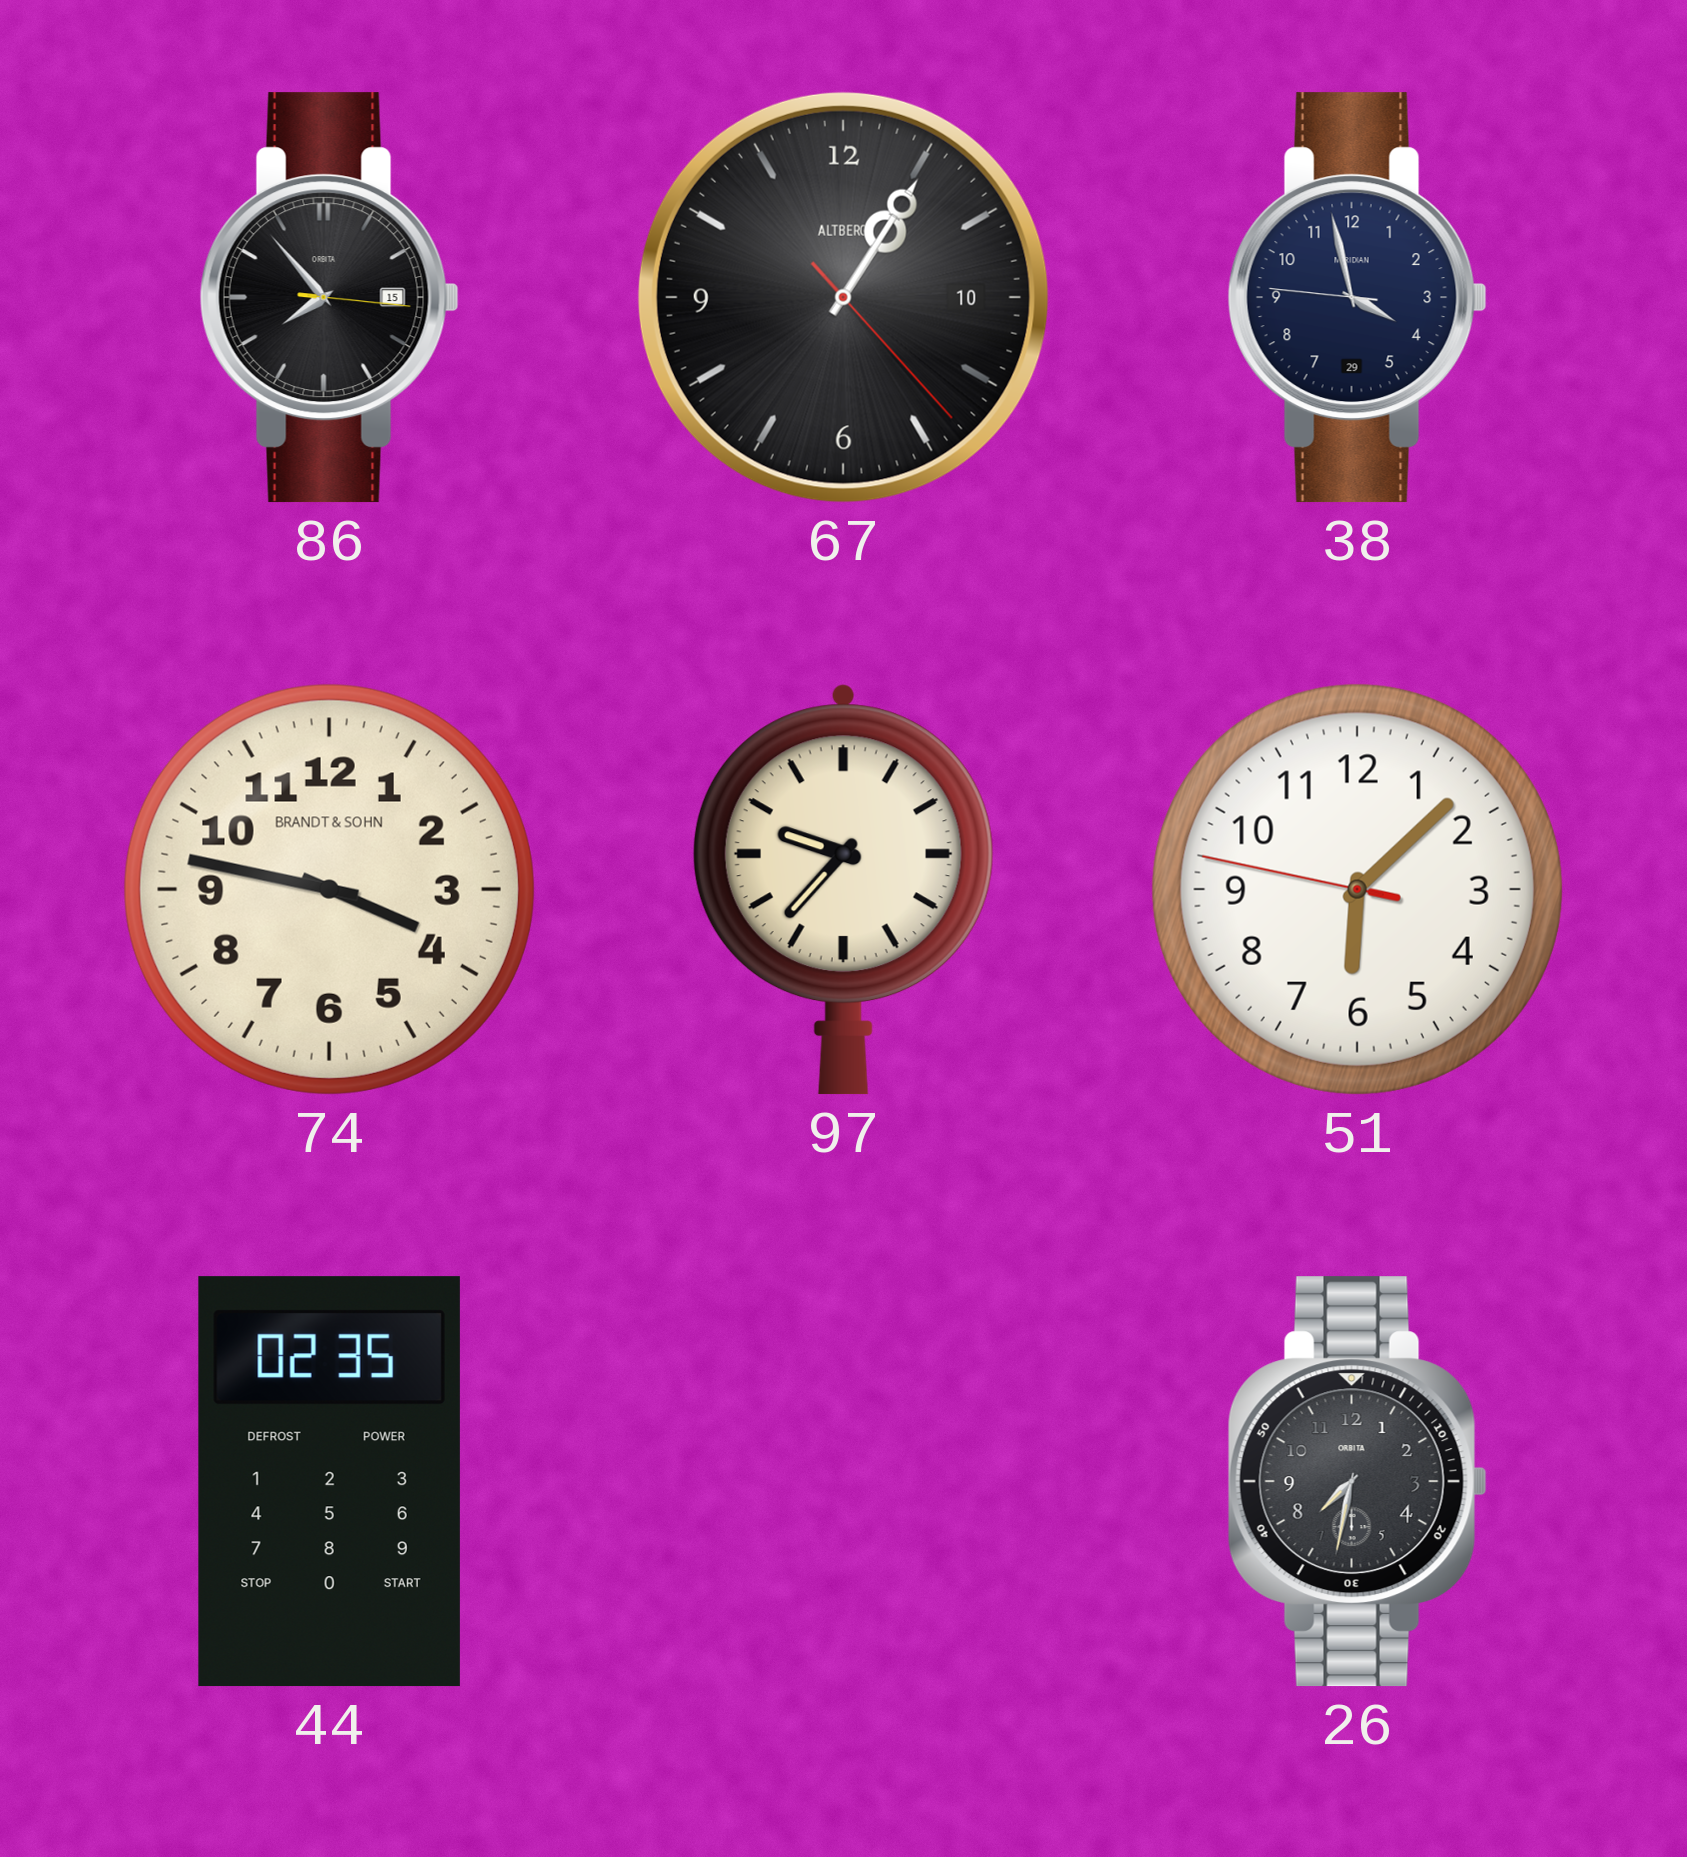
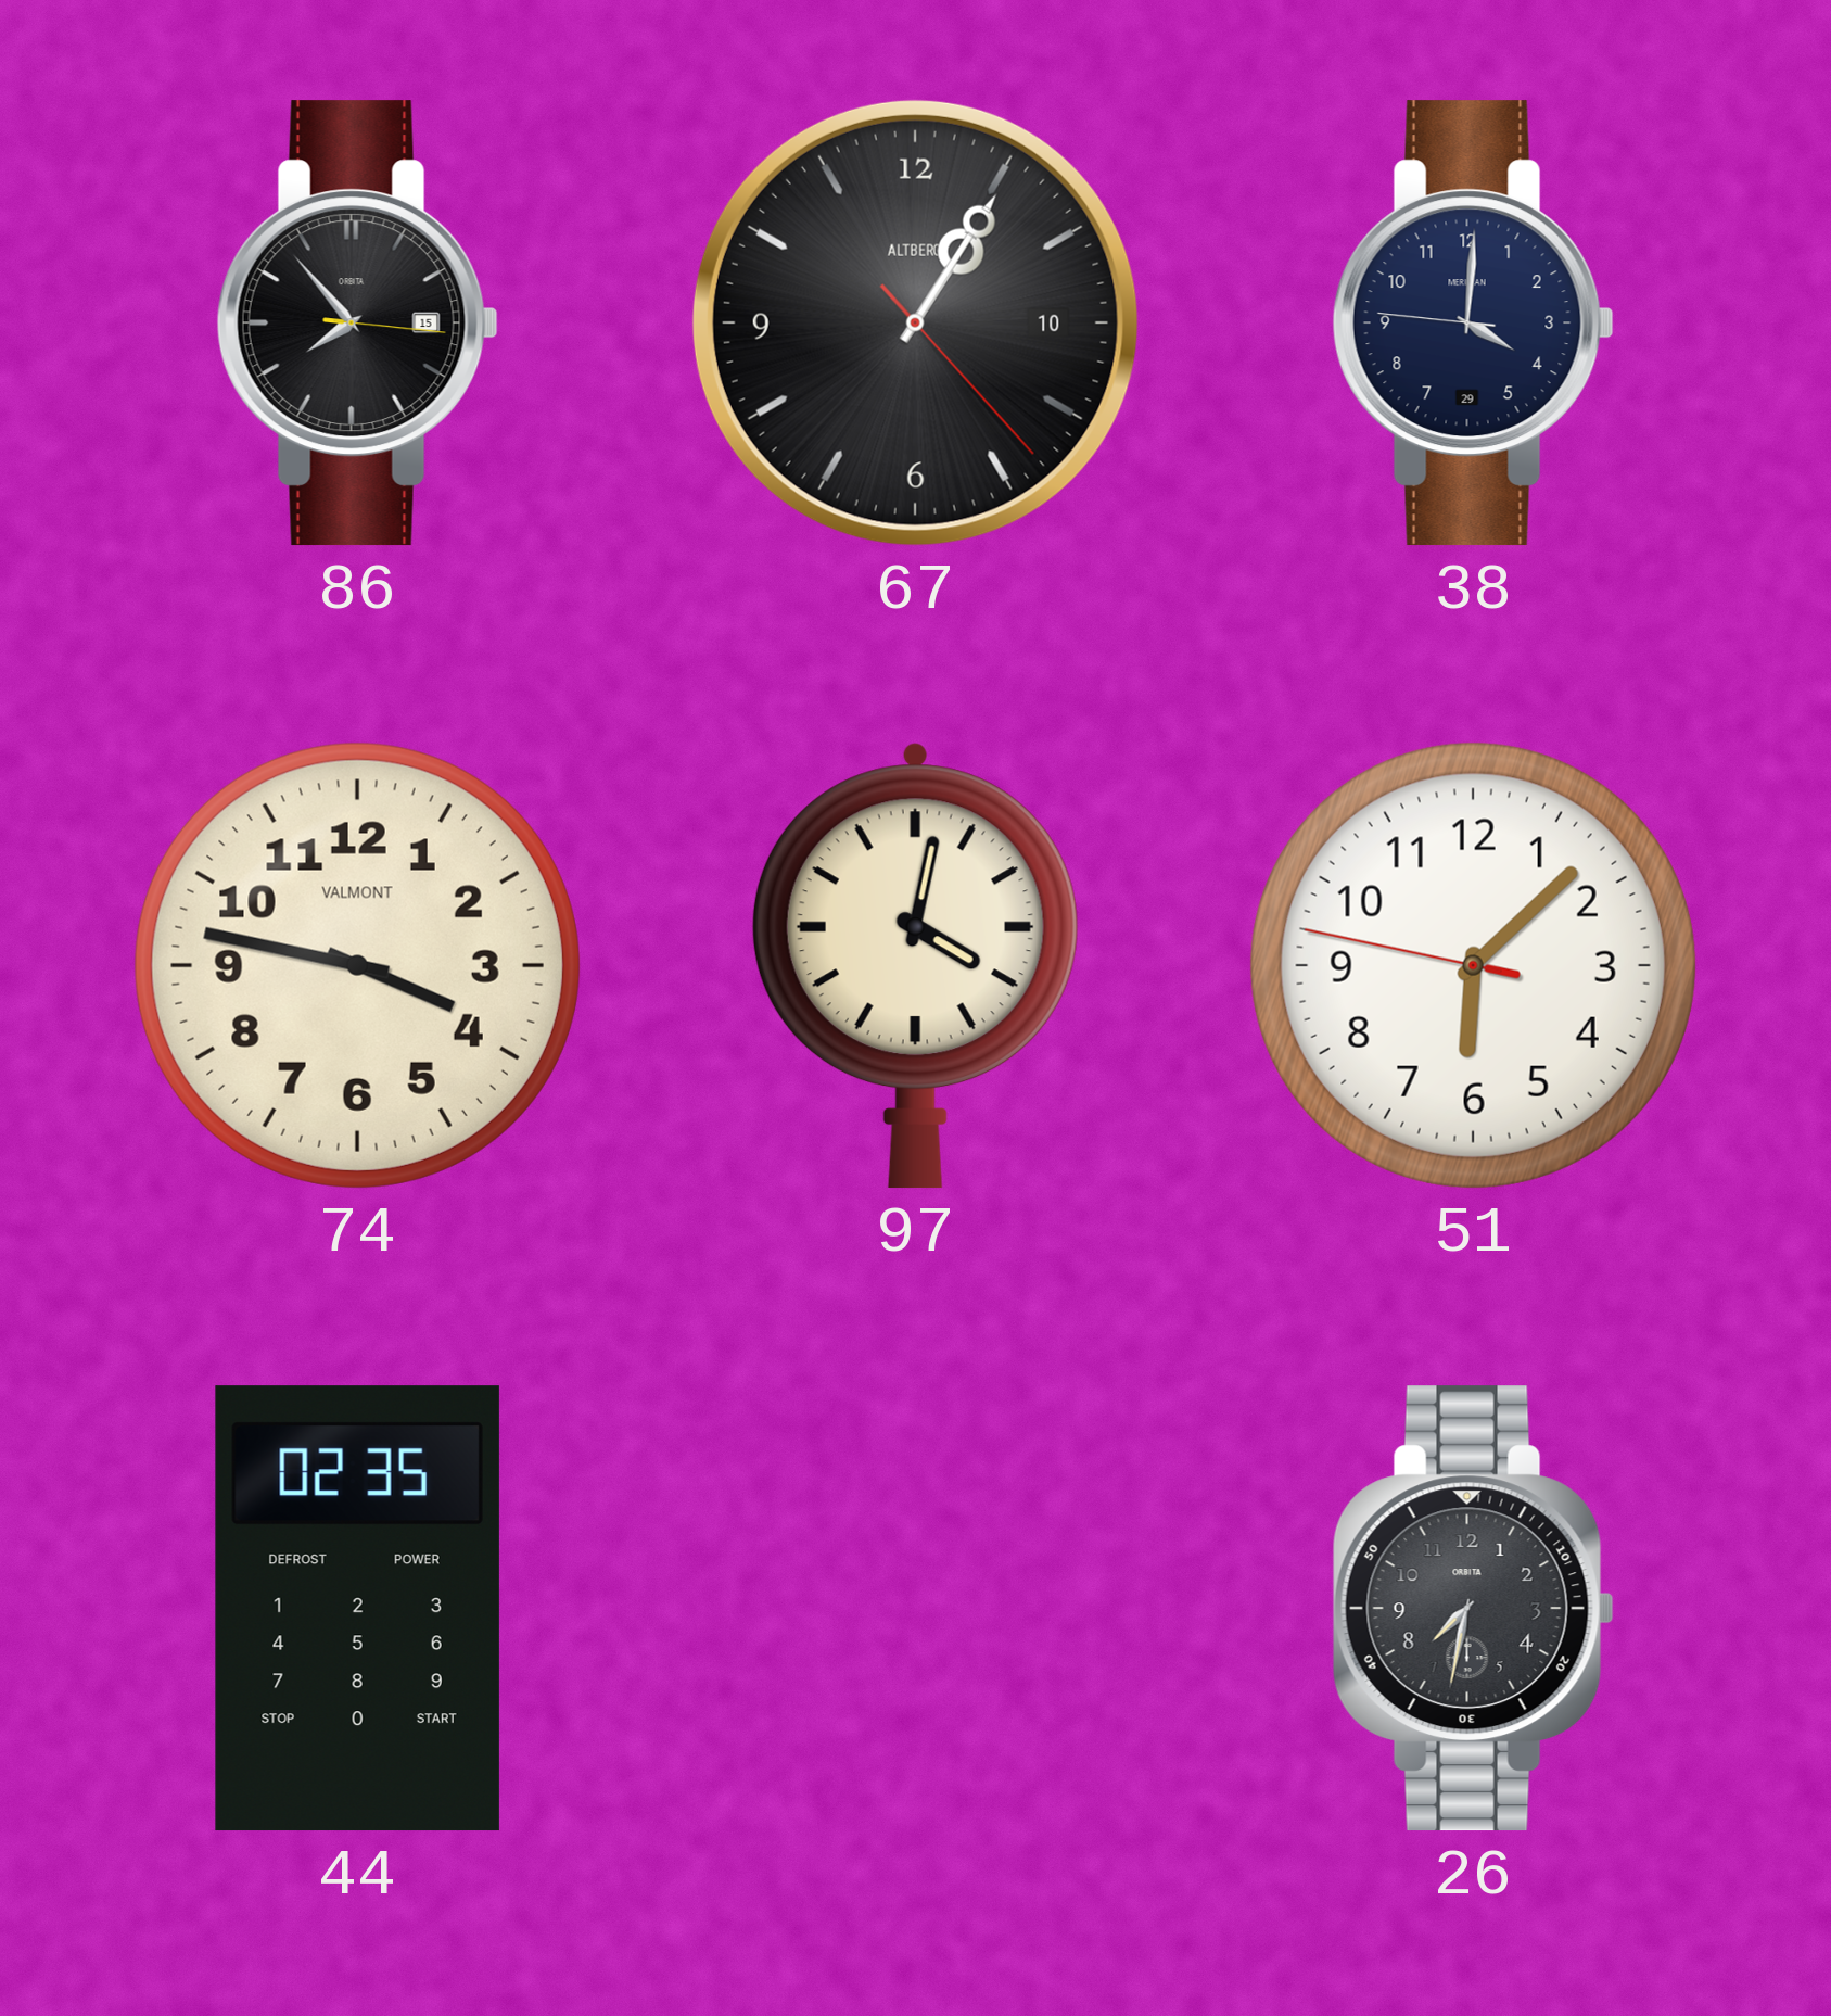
38: 3:57 -> 4:00
74 brand: BRANDT & SOHN -> VALMONT
97: 9:37 -> 4:02
